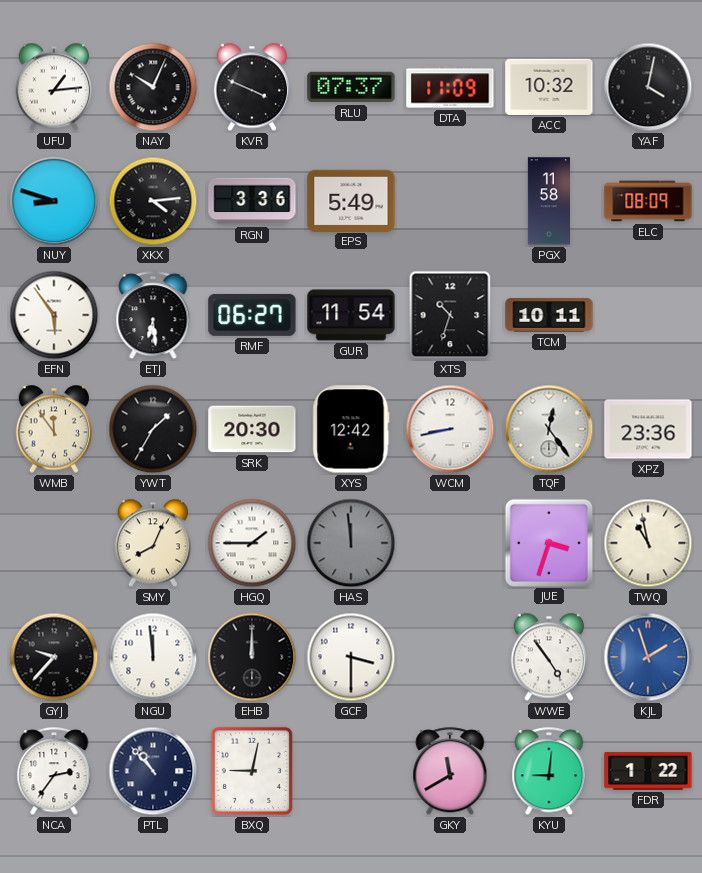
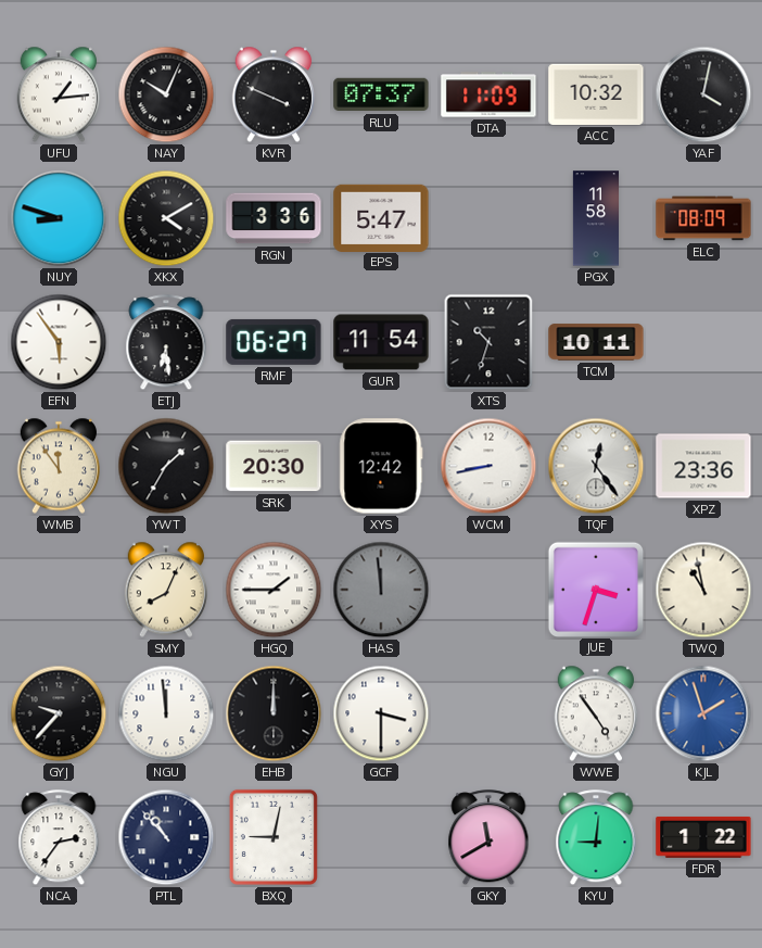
XKX: 4:14 -> 4:10
EPS: 5:49 -> 5:47
